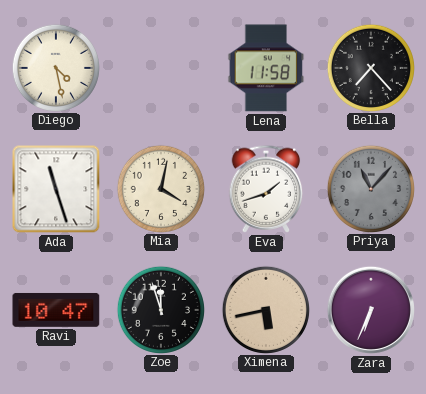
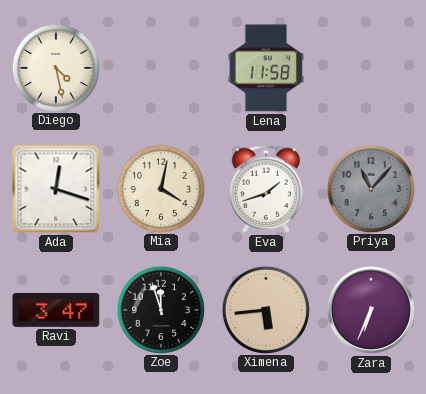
Bella: 7:23 -> none
Ada: 11:27 -> 12:18
Ravi: 10:47 -> 3:47
Ximena: 5:43 -> 5:44
